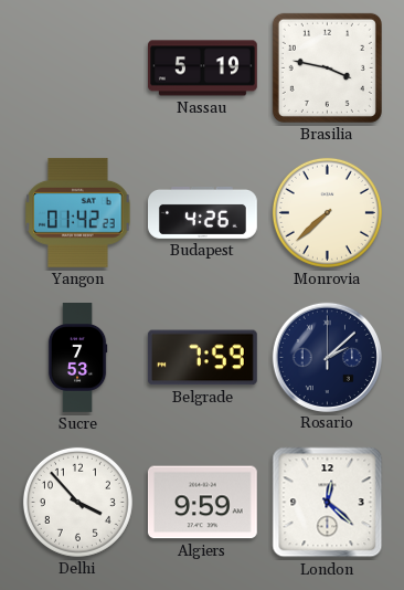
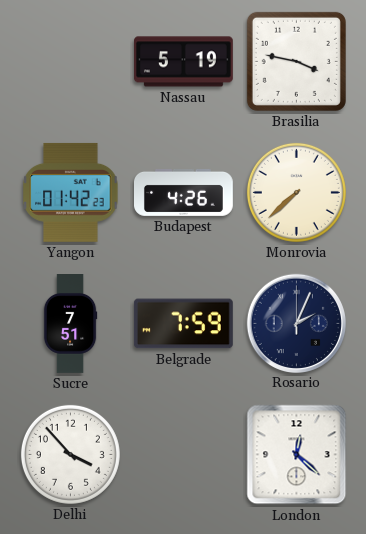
Sucre: 7:53 -> 7:51
Rosario: 2:08 -> 2:04
Algiers: 9:59 -> none
